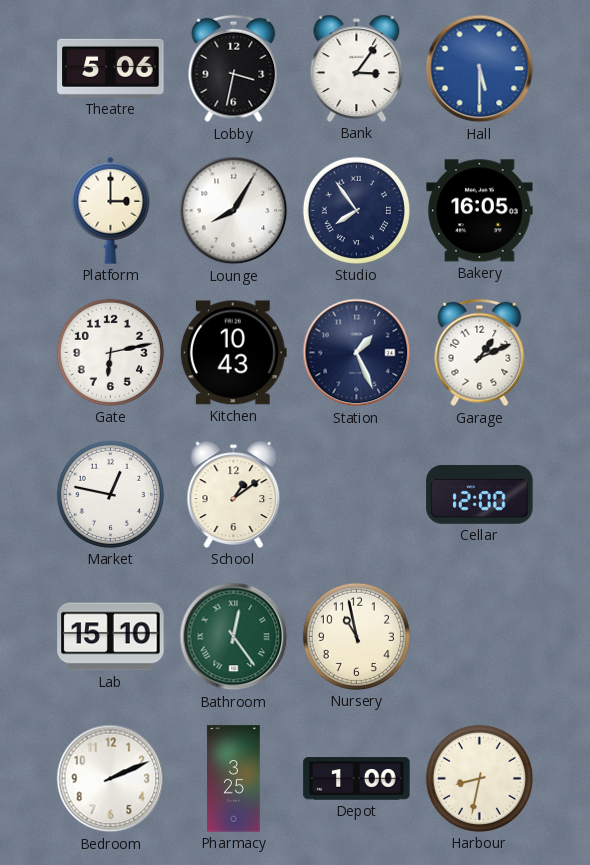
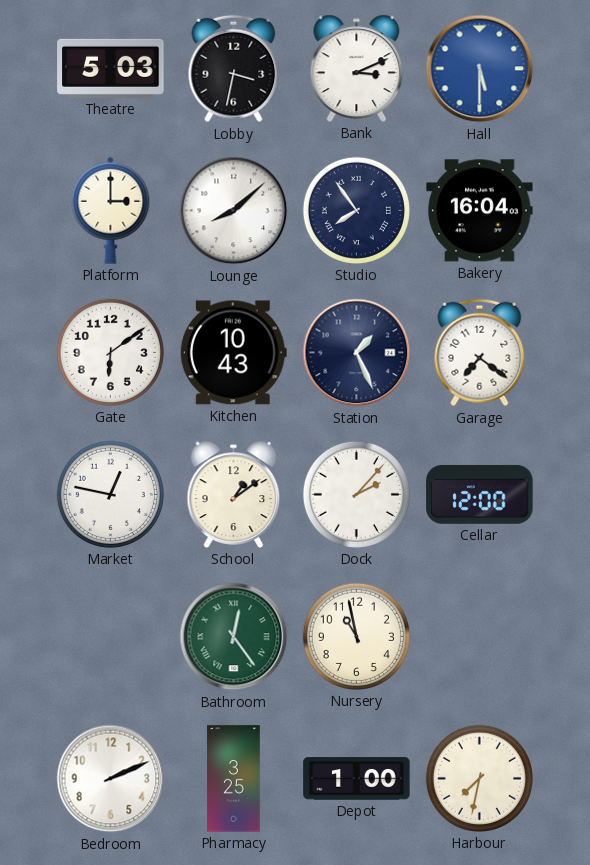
Theatre: 5:06 -> 5:03
Bank: 3:06 -> 3:11
Lounge: 8:05 -> 8:08
Bakery: 16:05 -> 16:04
Gate: 6:13 -> 6:09
Garage: 1:11 -> 7:21
Dock: none -> 2:07
Lab: 15:10 -> none
Harbour: 8:32 -> 7:32
